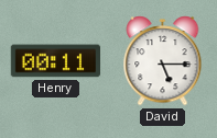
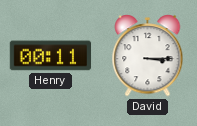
David: 5:15 -> 3:15
